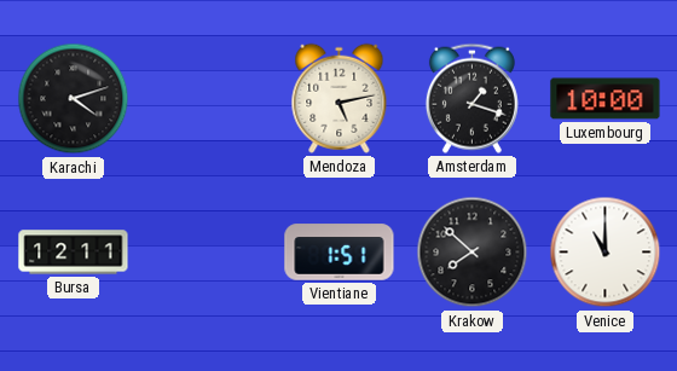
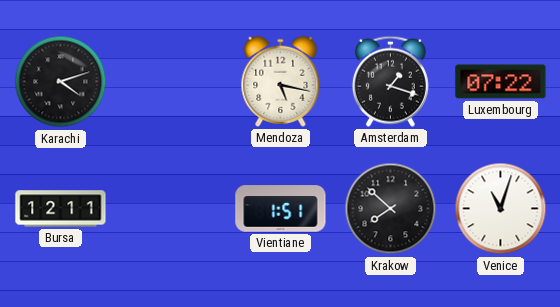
Mendoza: 5:13 -> 5:17
Luxembourg: 10:00 -> 07:22
Venice: 11:00 -> 11:03
